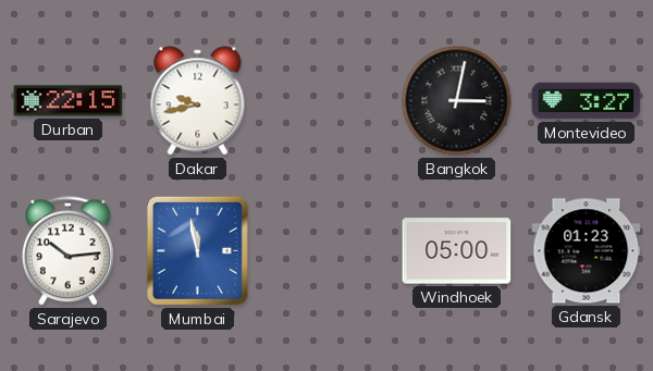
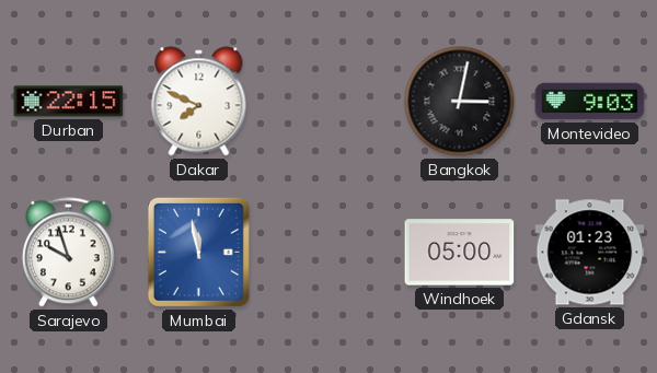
Dakar: 9:43 -> 7:49
Montevideo: 3:27 -> 9:03
Sarajevo: 10:14 -> 9:57
